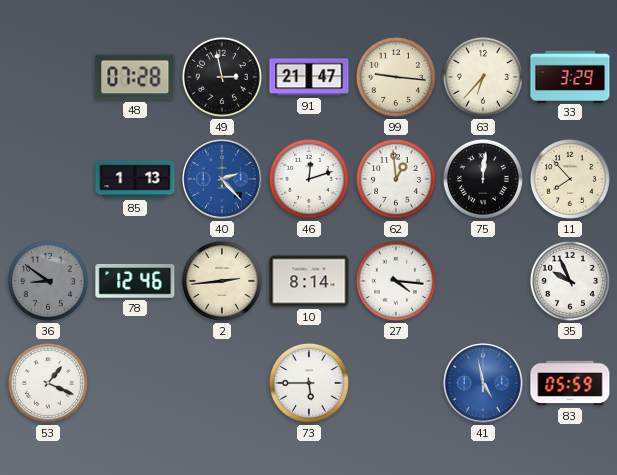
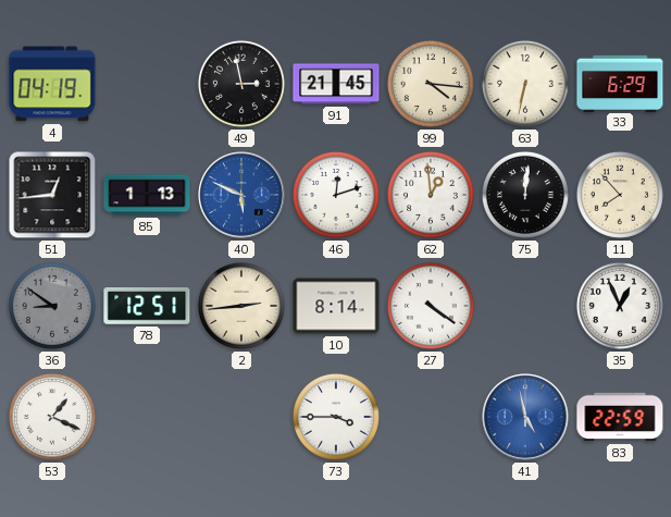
4: none -> 04:19
48: 07:28 -> none
91: 21:47 -> 21:45
99: 9:16 -> 4:16
63: 6:37 -> 6:32
33: 3:29 -> 6:29
51: none -> 12:44
40: 2:23 -> 5:49
78: 12:46 -> 12:51
27: 4:16 -> 4:21
35: 9:56 -> 12:56
73: 5:45 -> 3:45
83: 05:59 -> 22:59
